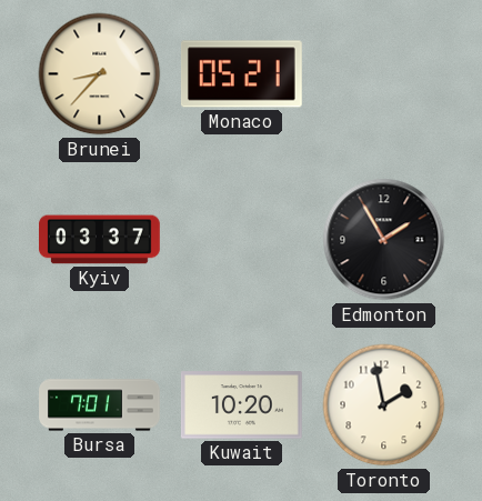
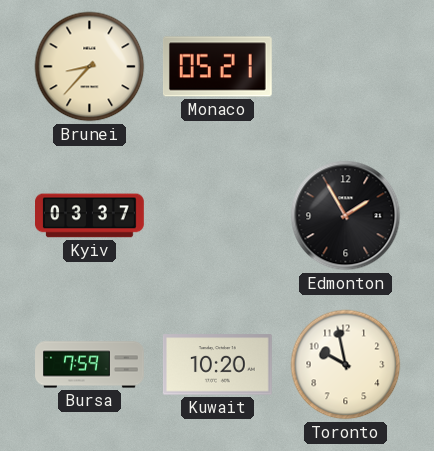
Bursa: 7:01 -> 7:59
Toronto: 1:58 -> 9:58
